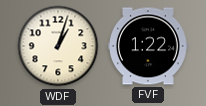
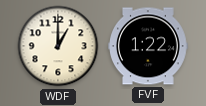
WDF: 1:03 -> 1:00
